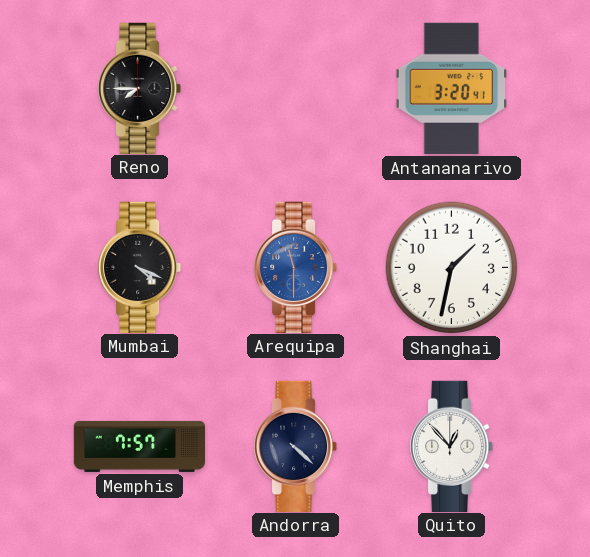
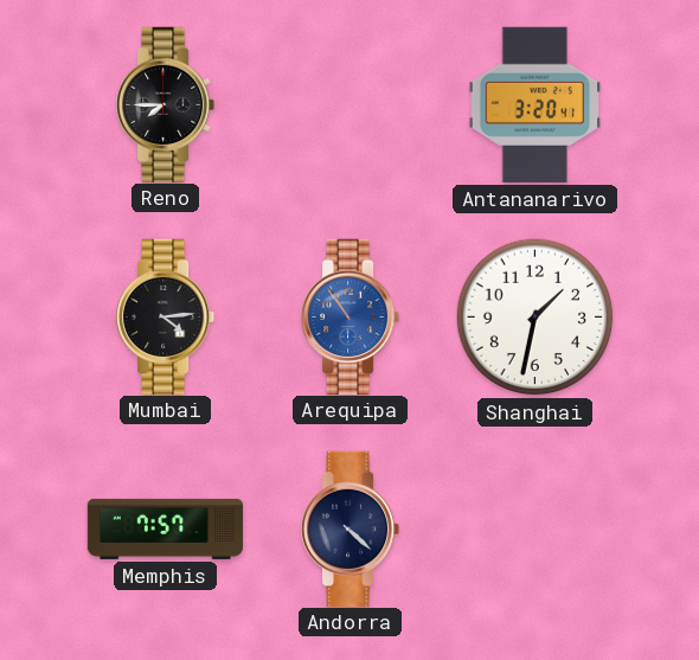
Mumbai: 4:19 -> 4:14
Arequipa: 11:30 -> 10:54
Quito: 12:53 -> none
